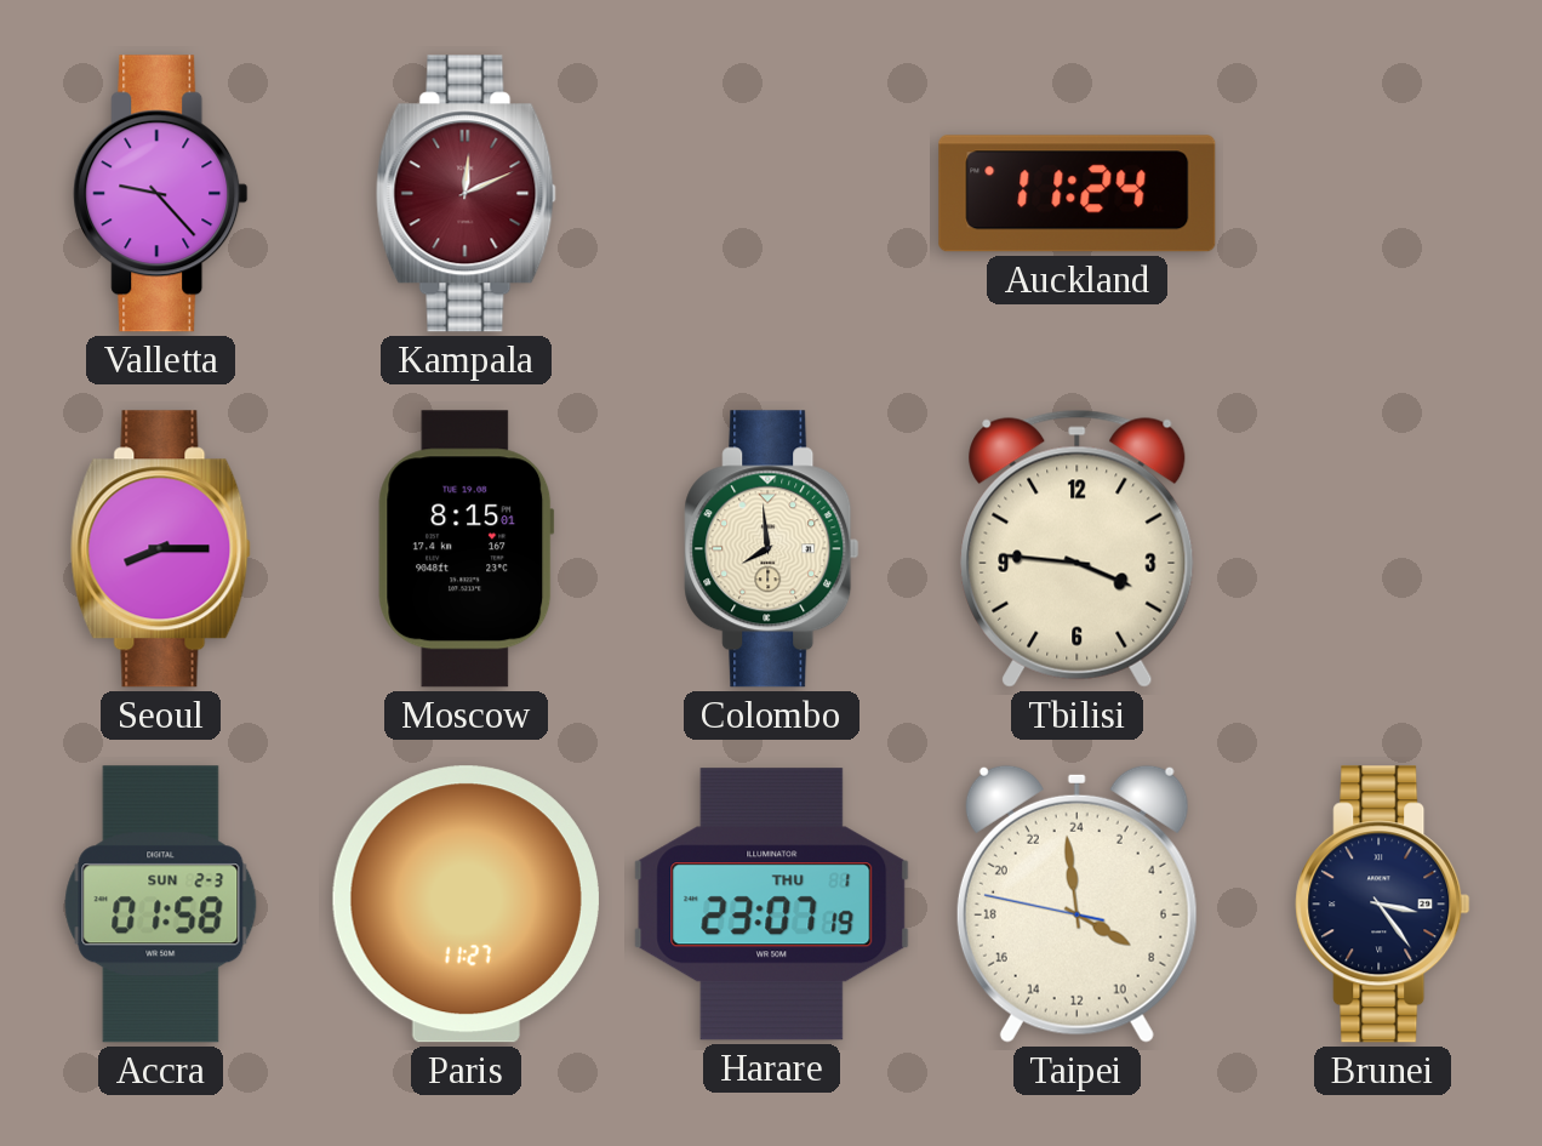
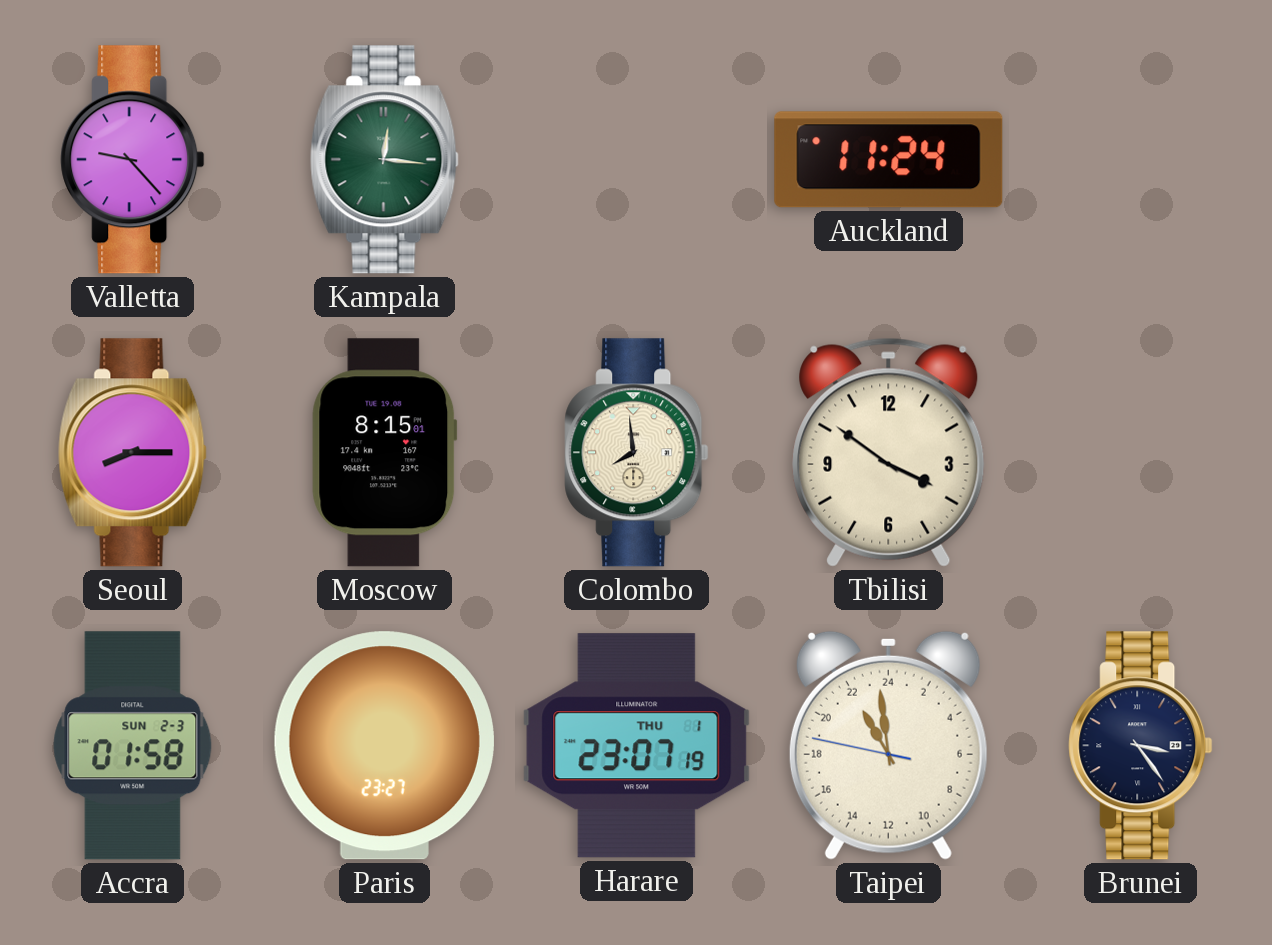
Kampala: 12:11 -> 12:16
Kampala dial: burgundy -> green
Tbilisi: 3:46 -> 3:51
Paris: 11:27 -> 23:27
Taipei: 7:58 -> 21:58
